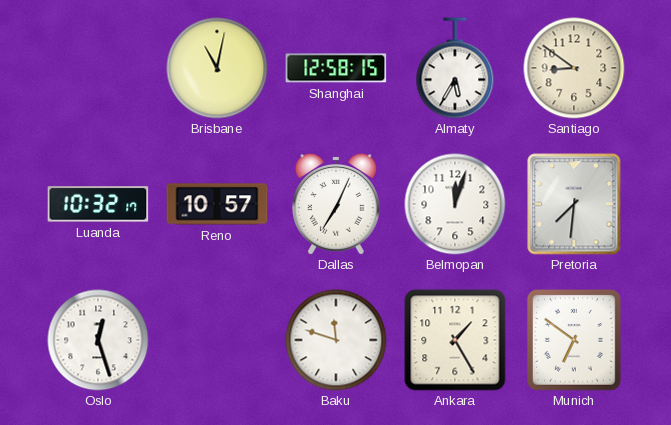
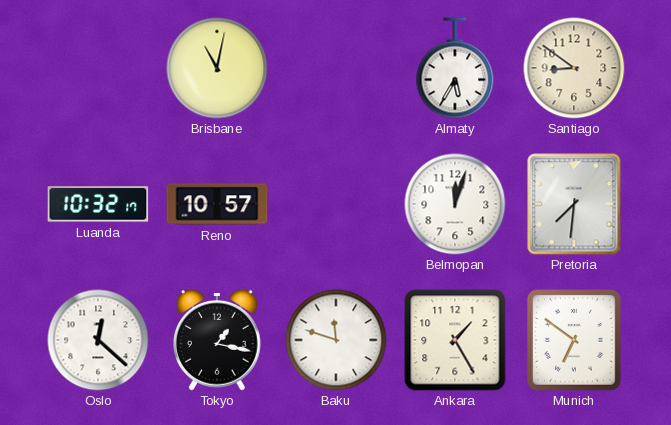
Shanghai: 12:58 -> none
Dallas: 7:04 -> none
Oslo: 12:27 -> 12:22
Tokyo: none -> 1:17
